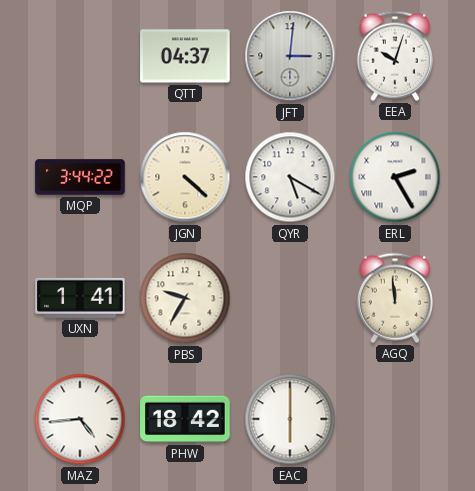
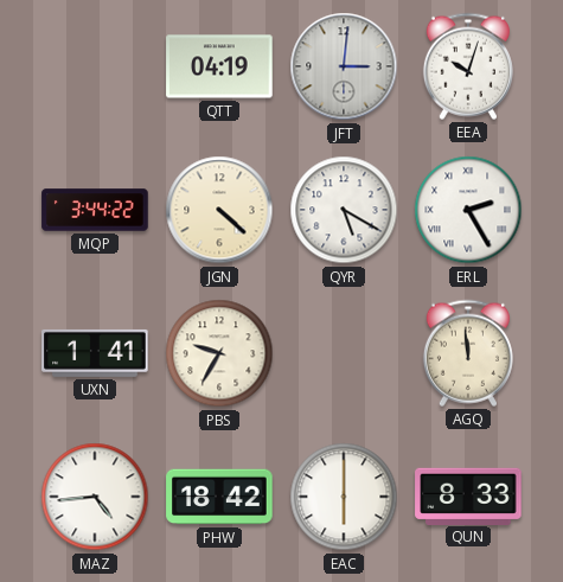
QTT: 04:37 -> 04:19
QUN: none -> 8:33
